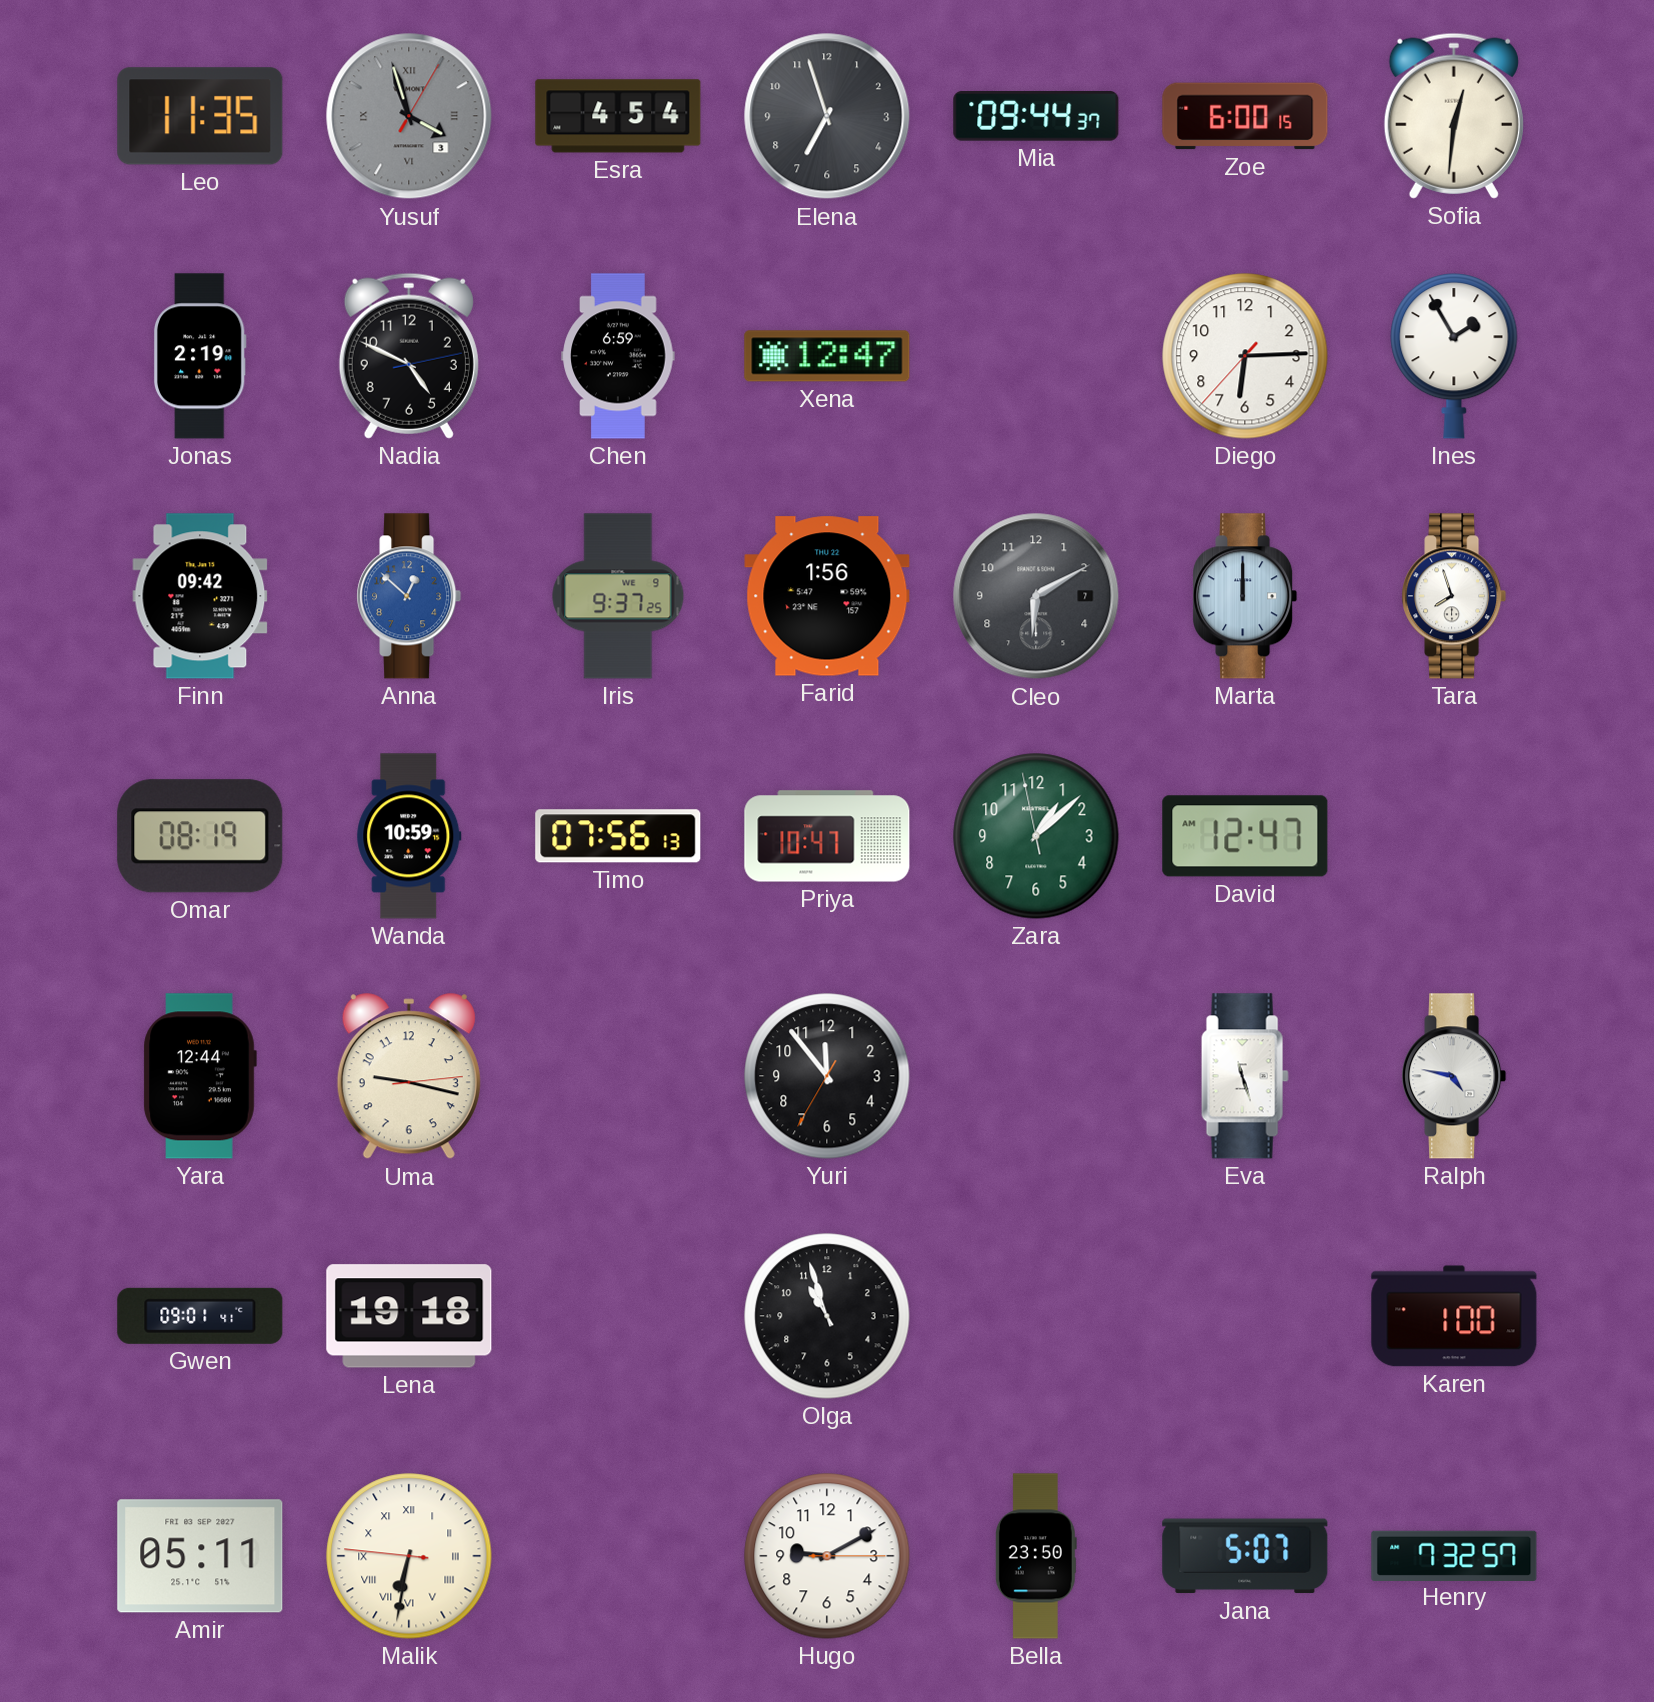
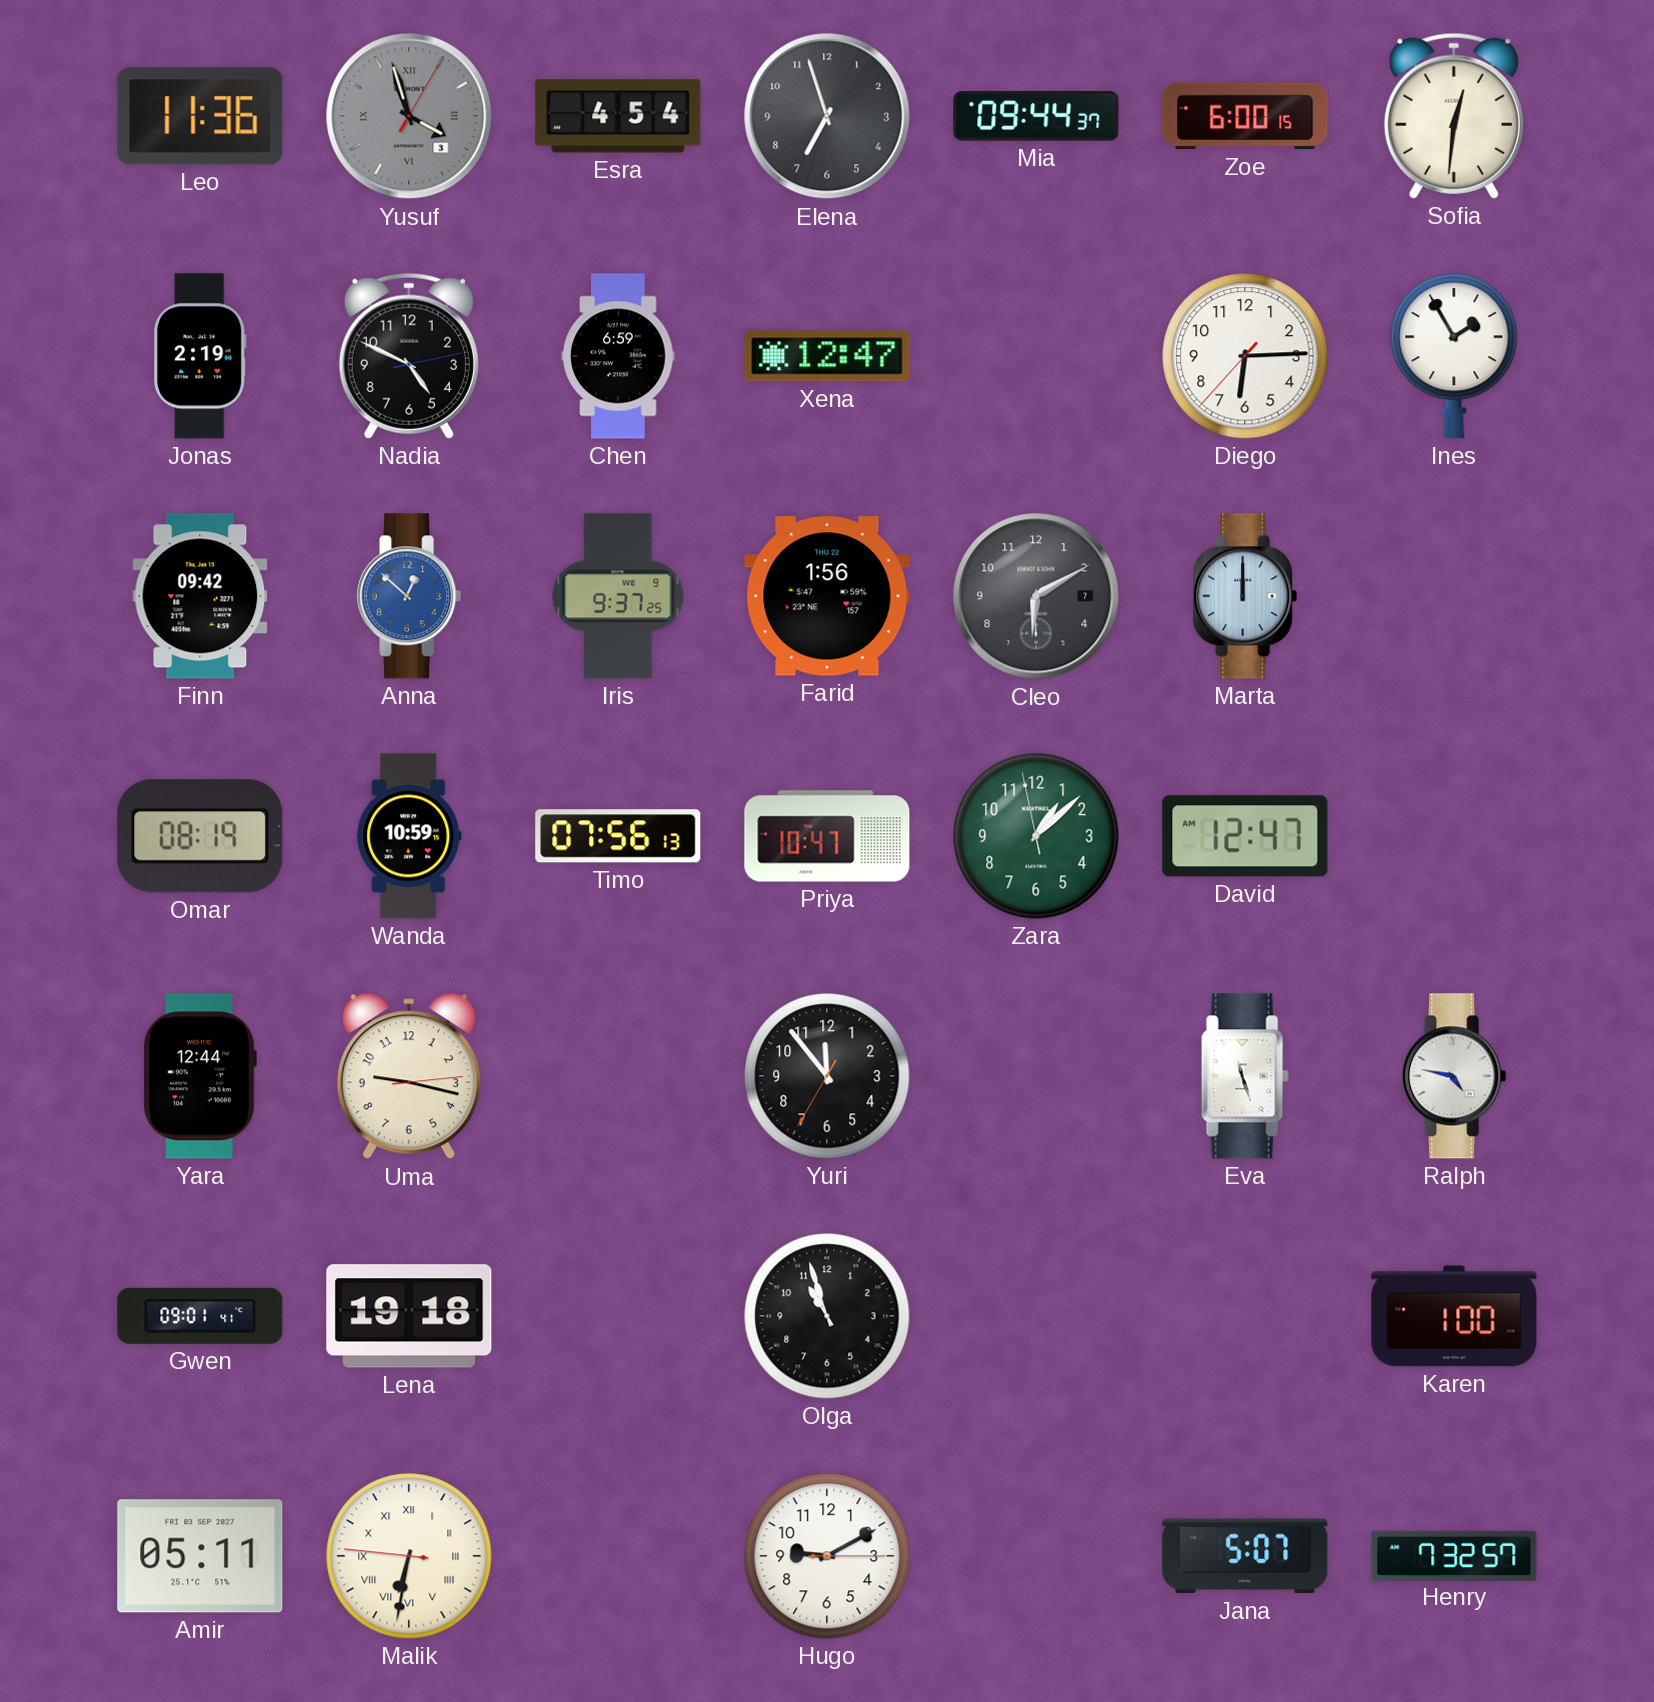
Leo: 11:35 -> 11:36
Tara: 7:57 -> none
Bella: 23:50 -> none
